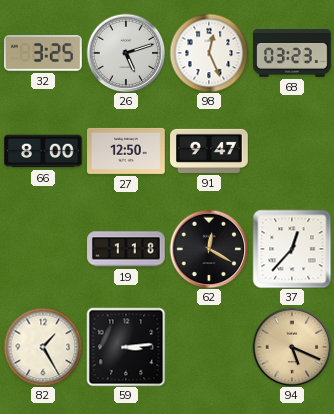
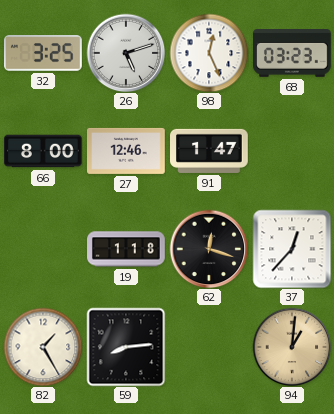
27: 12:50 -> 12:46
91: 9:47 -> 1:47
62: 12:20 -> 12:18
59: 3:14 -> 8:14
94: 5:19 -> 1:01
